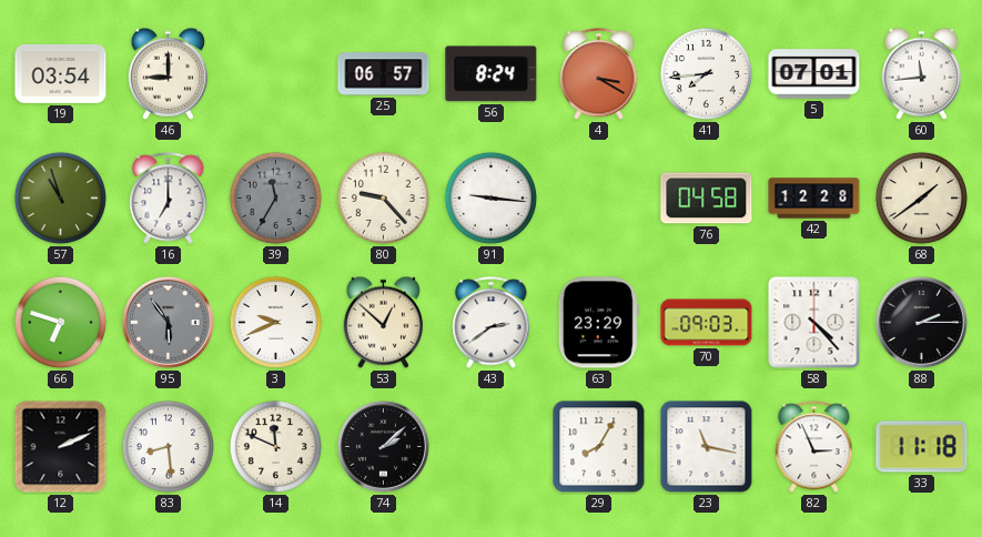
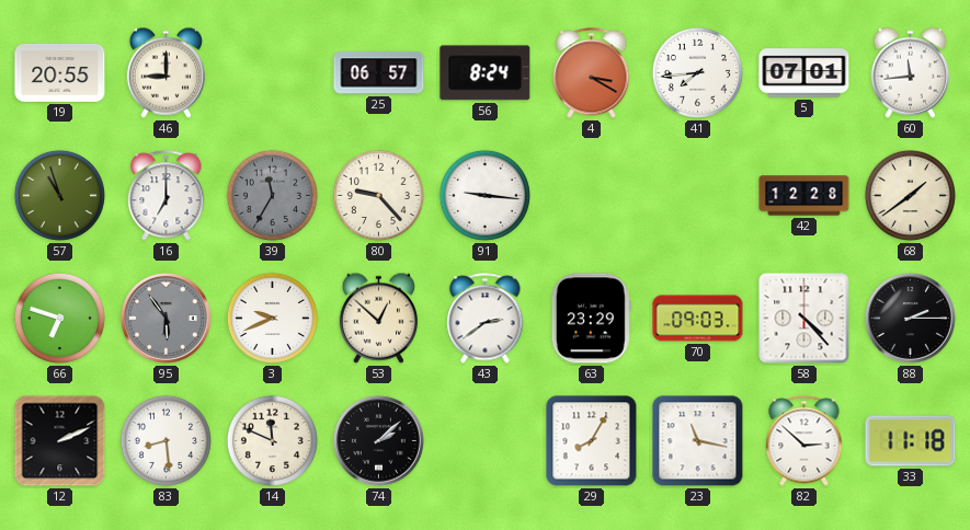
19: 03:54 -> 20:55
76: 04:58 -> none
82: 2:56 -> 2:52
